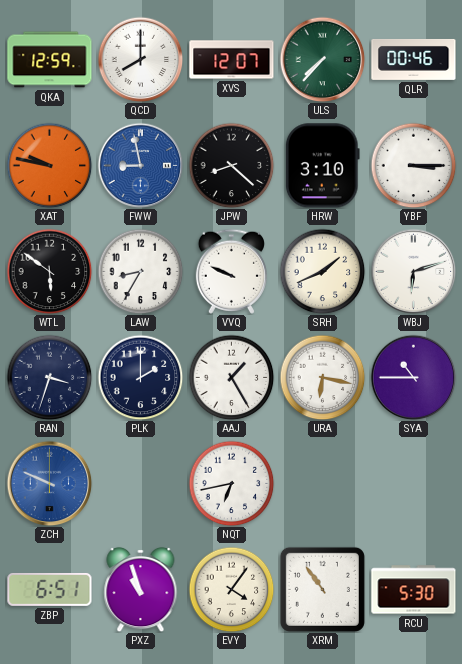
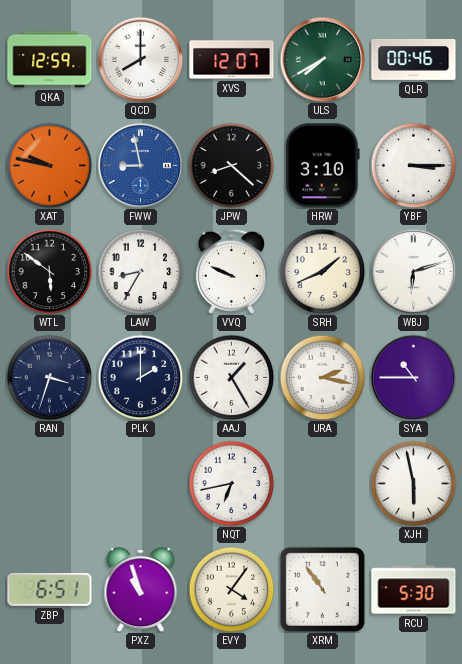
ULS: 7:37 -> 7:40
URA: 6:17 -> 2:17
ZCH: 9:49 -> none
XJH: none -> 5:58
